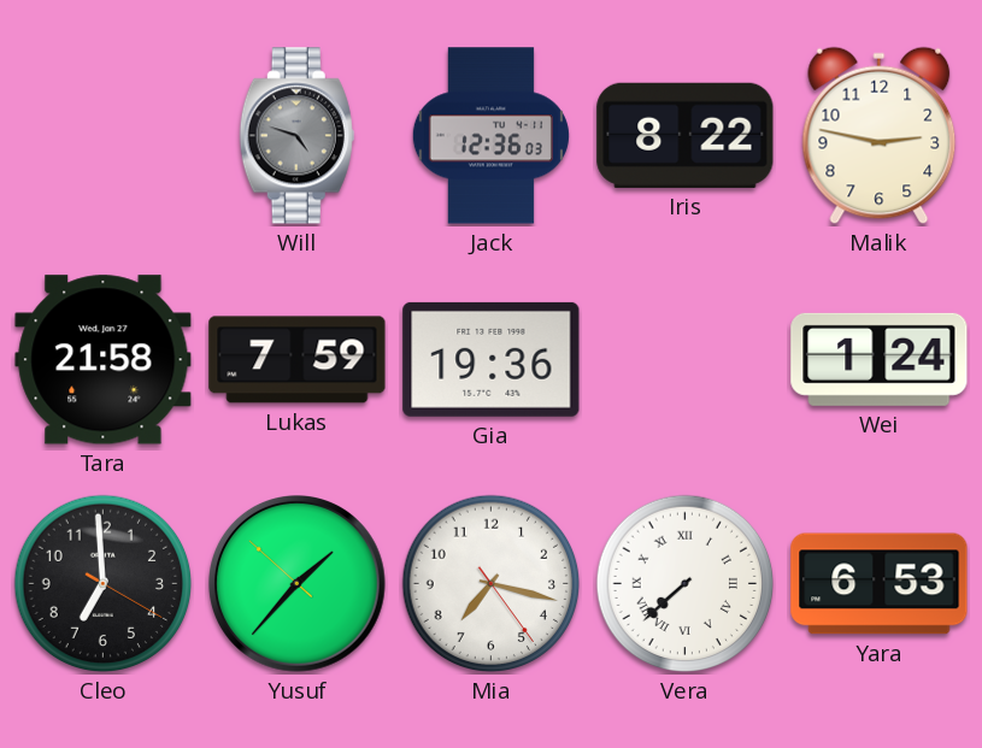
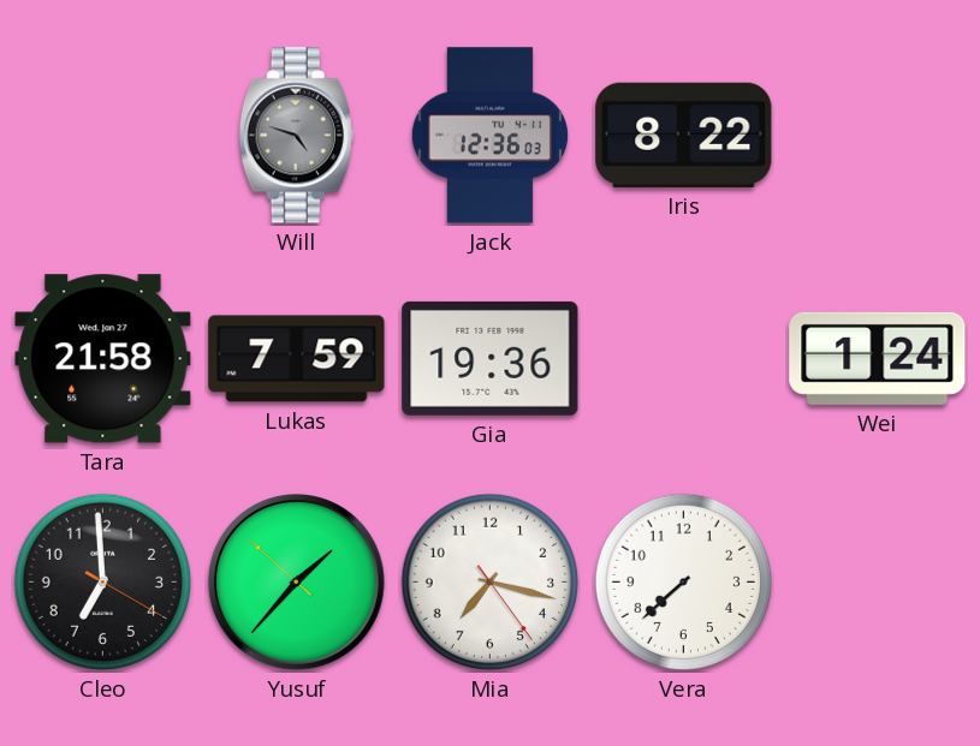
Malik: 2:47 -> none
Vera numerals: Roman -> Arabic
Yara: 6:53 -> none
